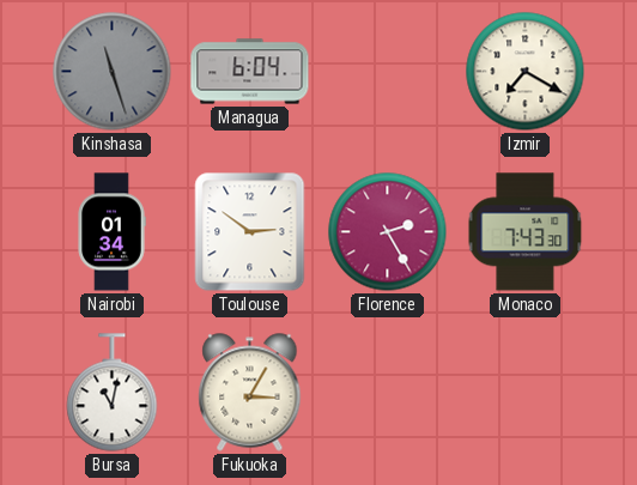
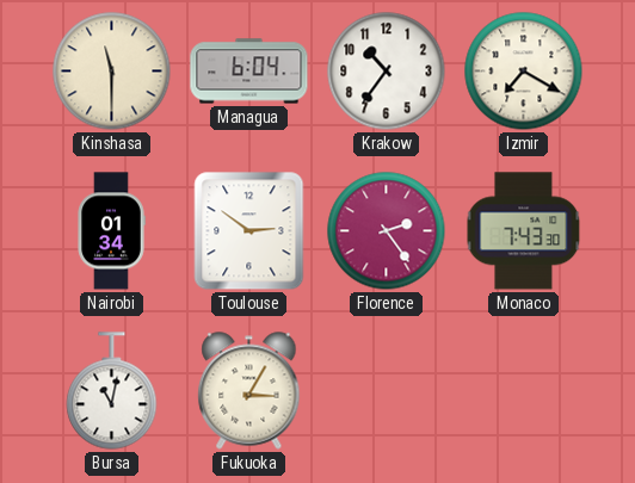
Kinshasa: 11:27 -> 11:30
Kinshasa dial: grey -> cream
Krakow: none -> 10:36
Florence: 2:25 -> 2:24
